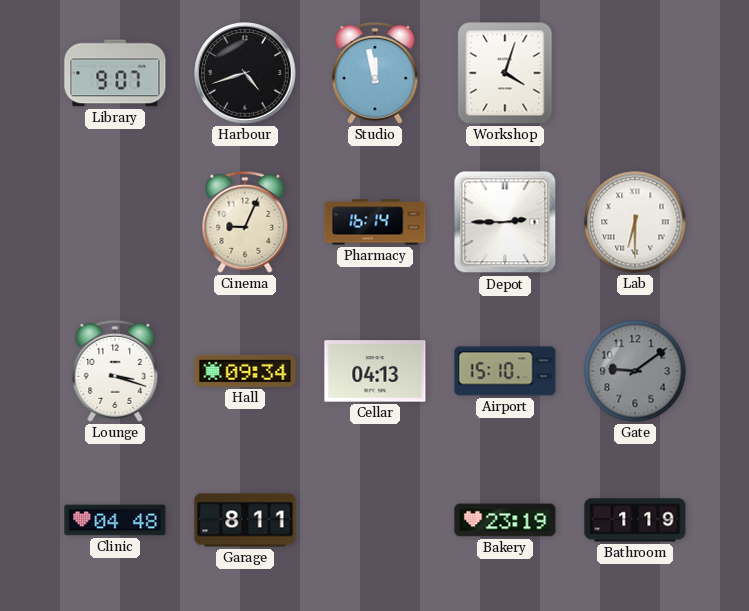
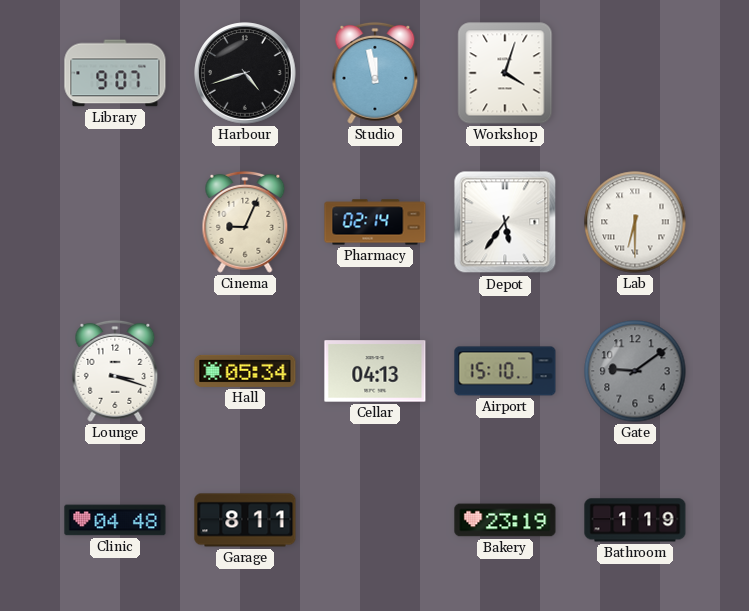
Pharmacy: 16:14 -> 02:14
Depot: 2:45 -> 5:36
Hall: 09:34 -> 05:34
